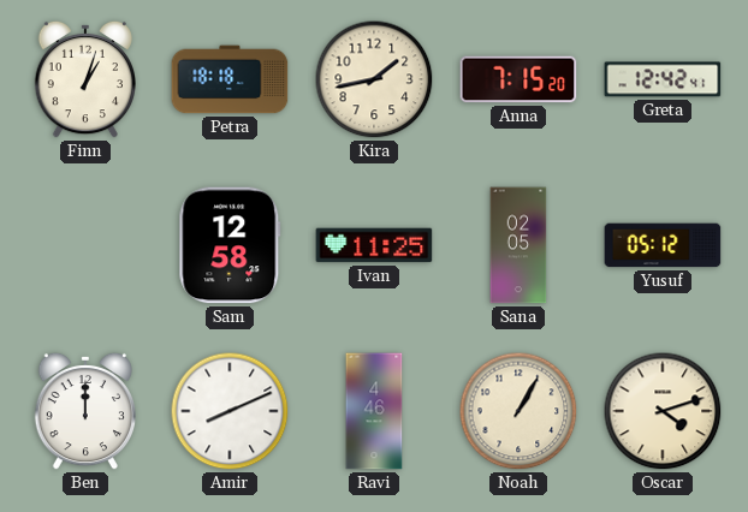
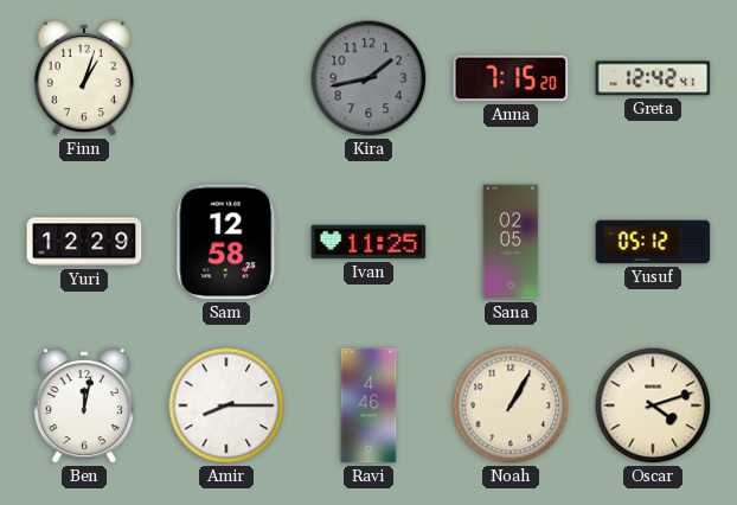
Petra: 18:18 -> none
Kira dial: cream -> grey
Yuri: none -> 12:29
Ben: 12:00 -> 12:02
Amir: 8:11 -> 8:15
